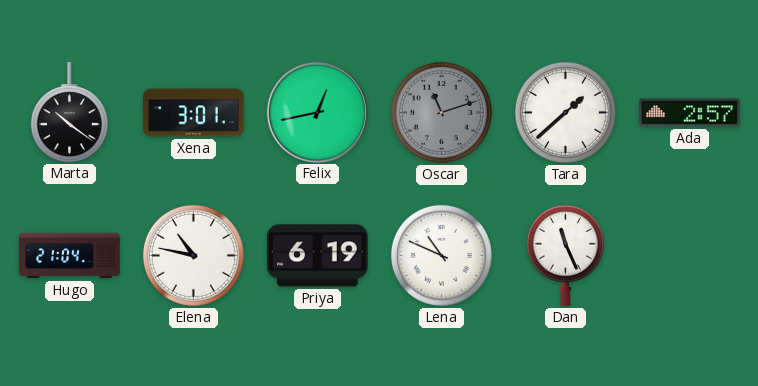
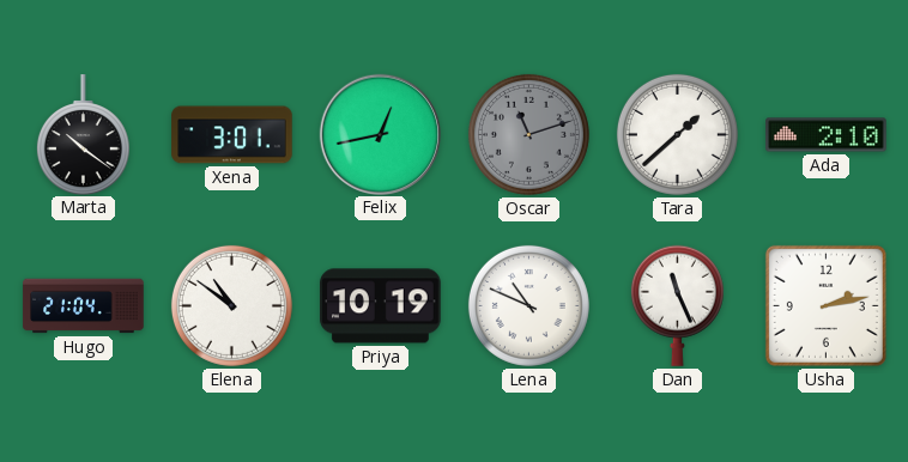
Ada: 2:57 -> 2:10
Elena: 10:47 -> 10:51
Priya: 6:19 -> 10:19
Usha: none -> 2:13
